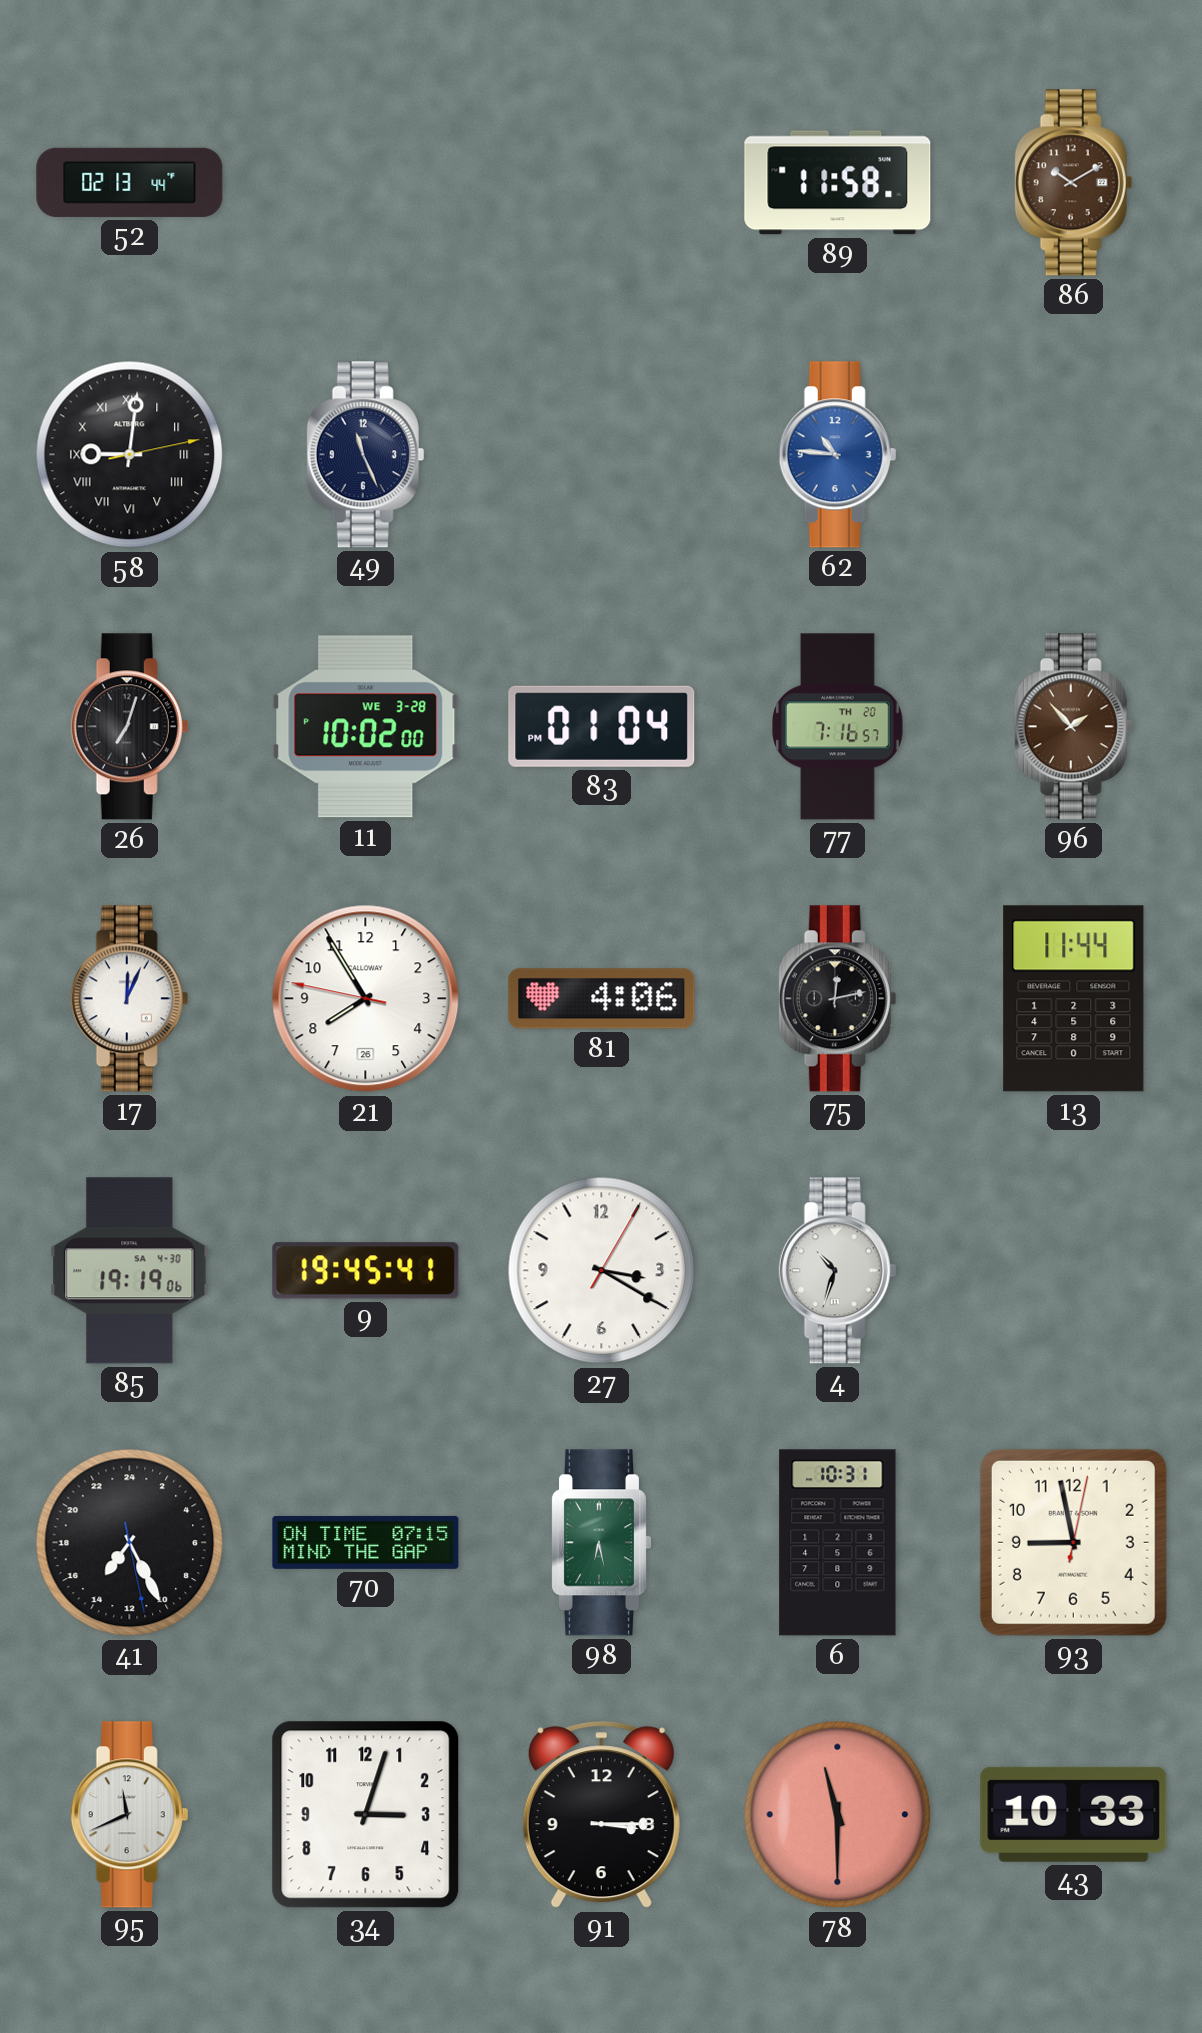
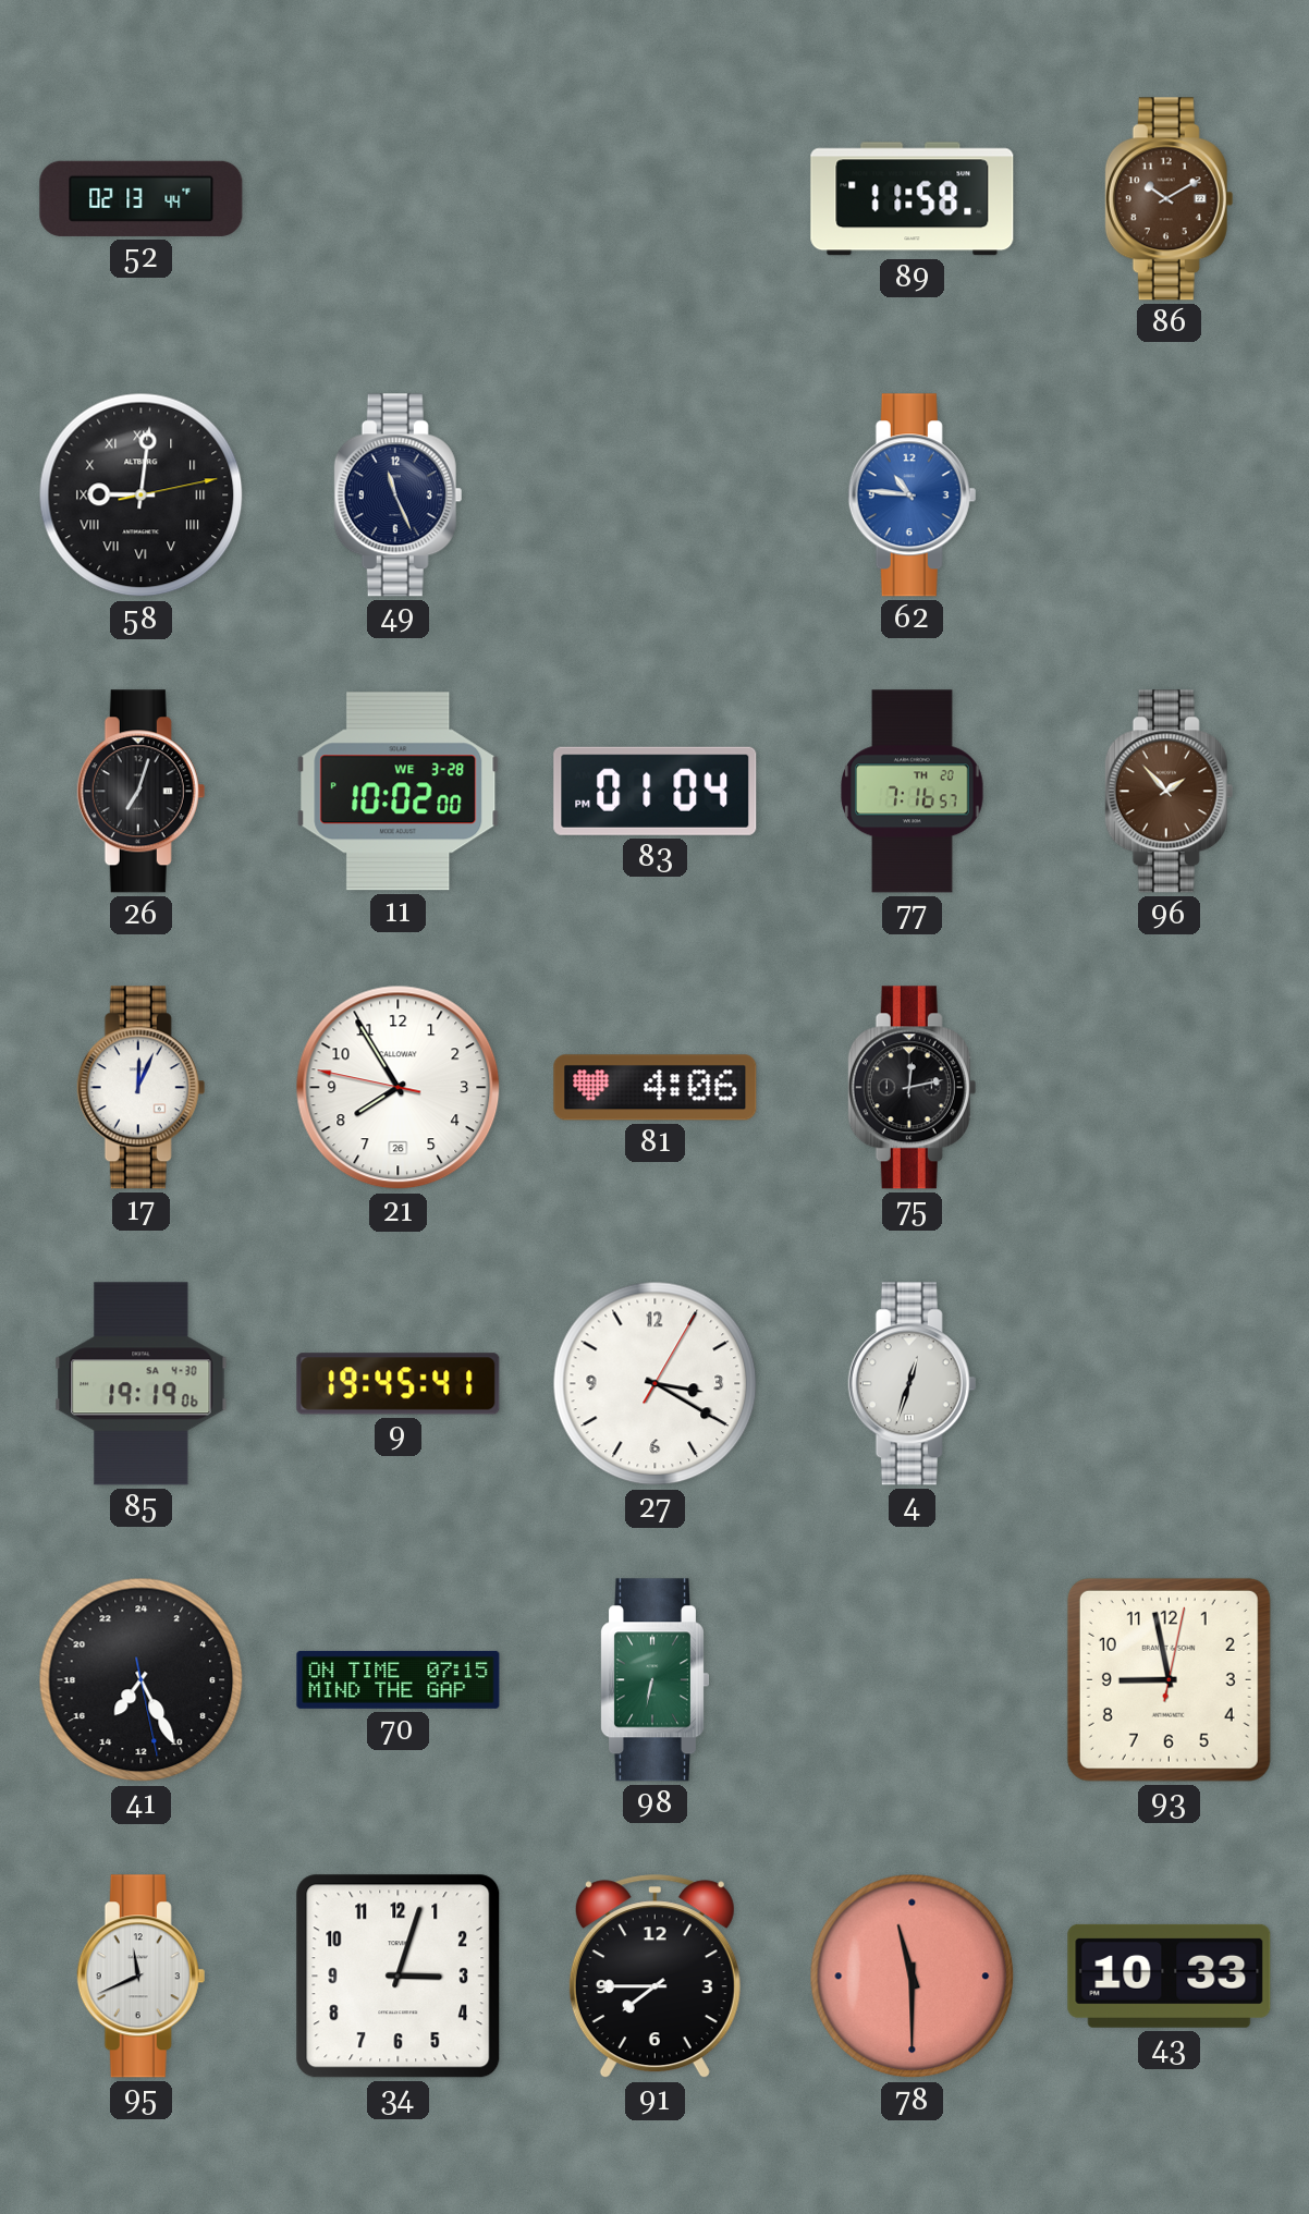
13: 11:44 -> none
4: 10:33 -> 12:33
98: 6:28 -> 6:32
6: 10:31 -> none
91: 3:15 -> 7:45
